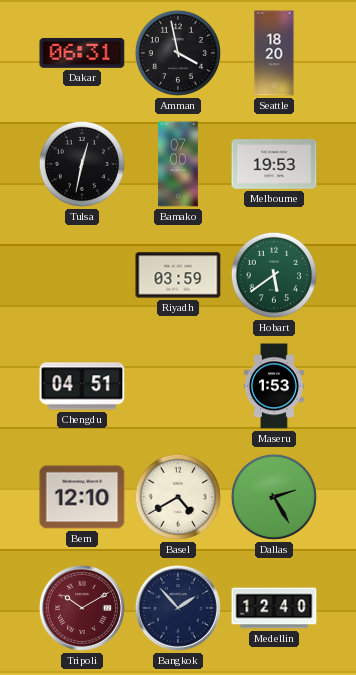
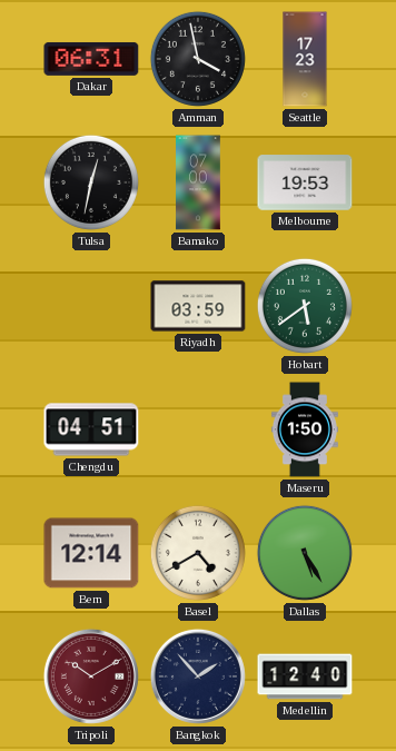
Seattle: 18:20 -> 17:23
Maseru: 1:53 -> 1:50
Bern: 12:10 -> 12:14
Dallas: 2:25 -> 5:25
